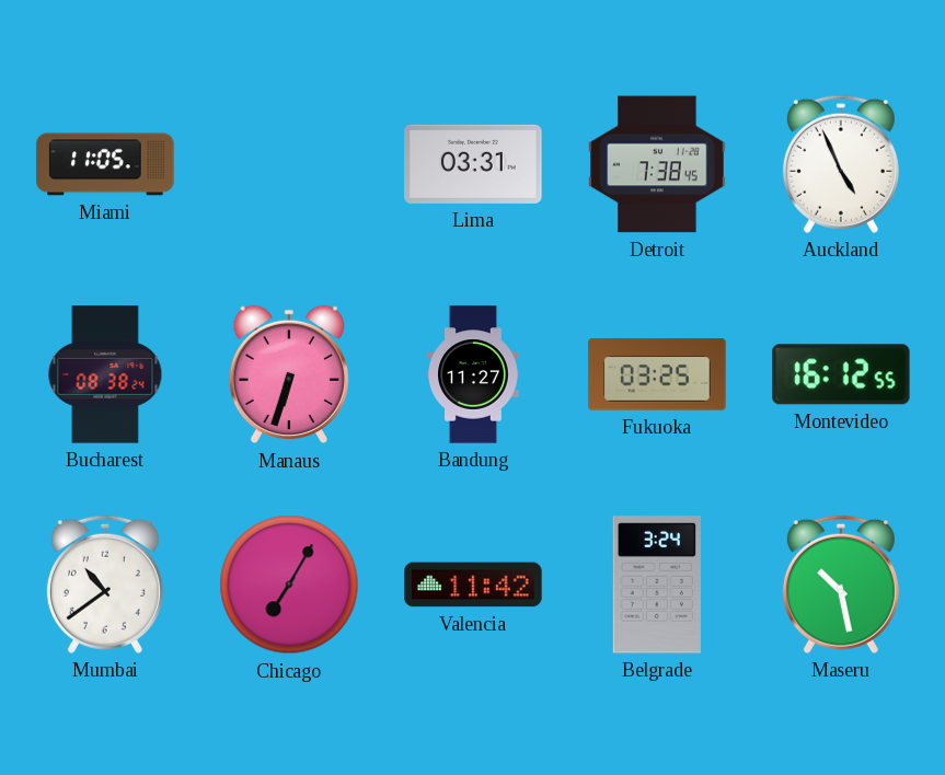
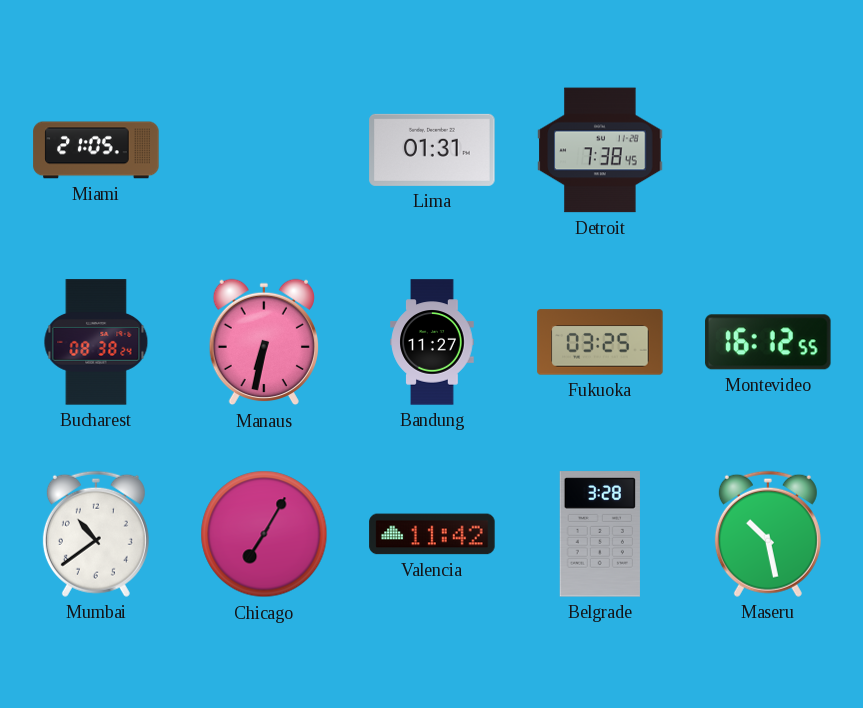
Miami: 11:05 -> 21:05
Lima: 03:31 -> 01:31
Auckland: 4:56 -> none
Manaus: 6:33 -> 6:32
Belgrade: 3:24 -> 3:28
